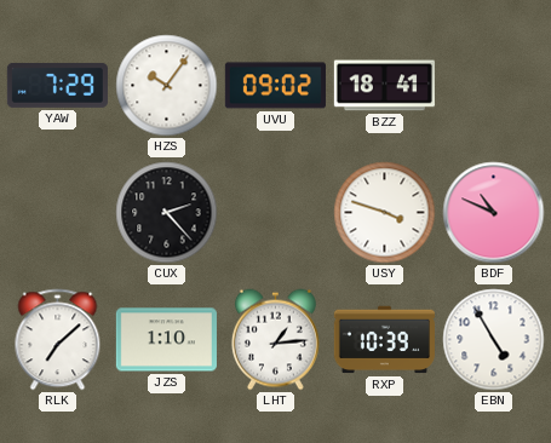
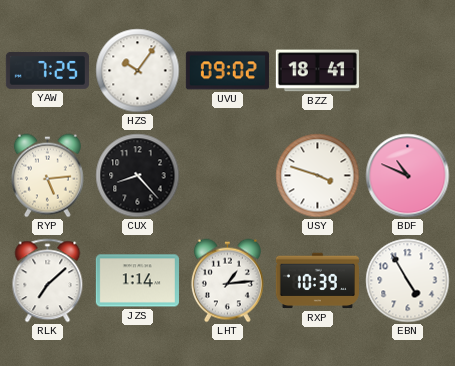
YAW: 7:29 -> 7:25
RYP: none -> 5:14
CUX: 2:23 -> 8:23
JZS: 1:10 -> 1:14
